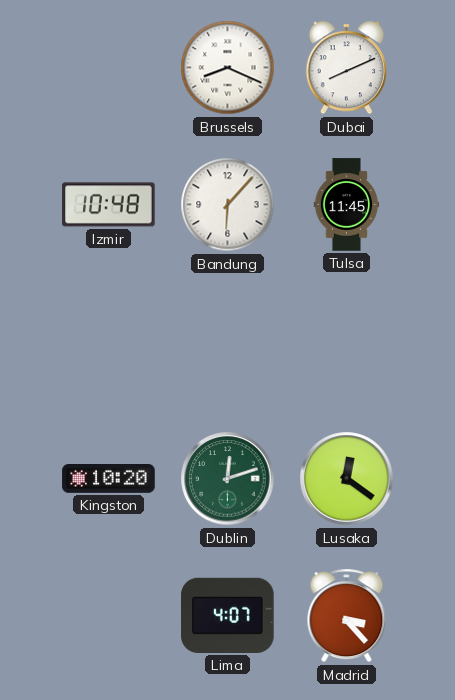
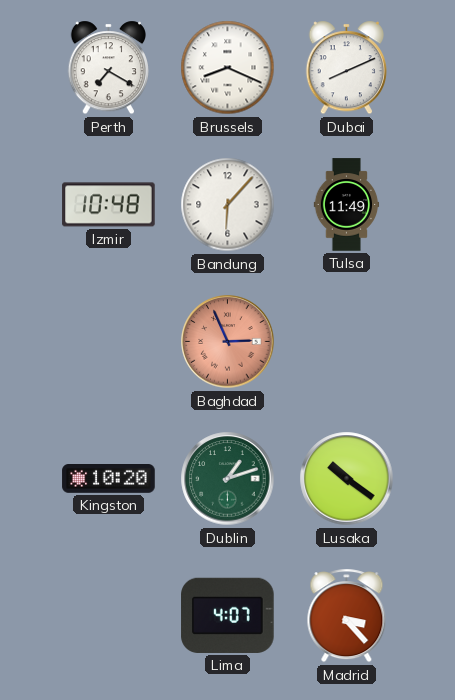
Perth: none -> 7:20
Tulsa: 11:45 -> 11:49
Baghdad: none -> 2:56
Dublin: 12:12 -> 1:12
Lusaka: 12:21 -> 10:21
